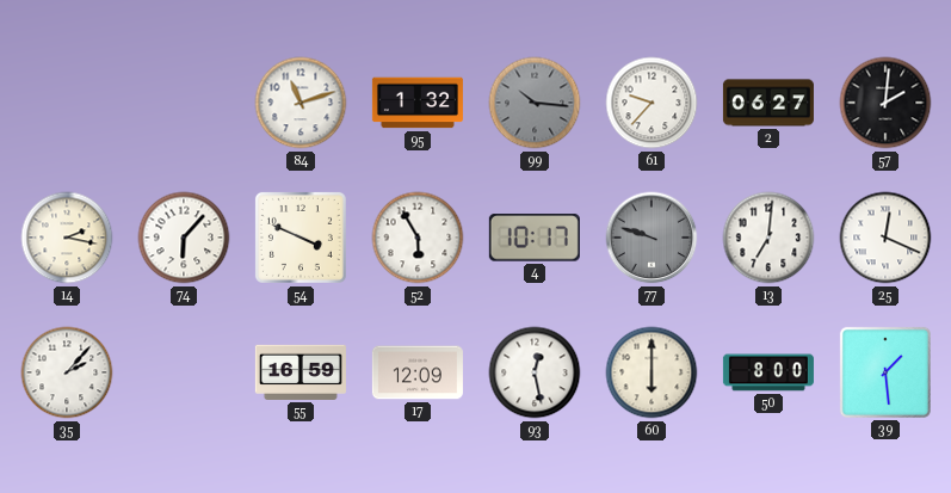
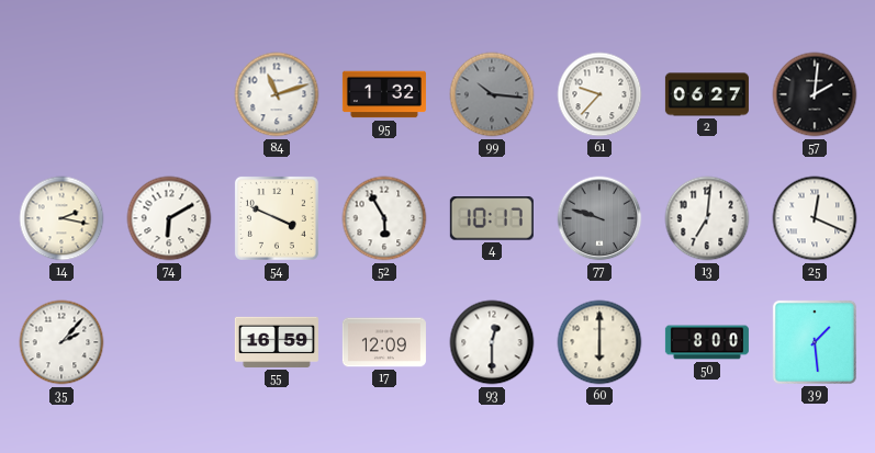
74: 6:07 -> 6:10
93: 12:28 -> 12:30
